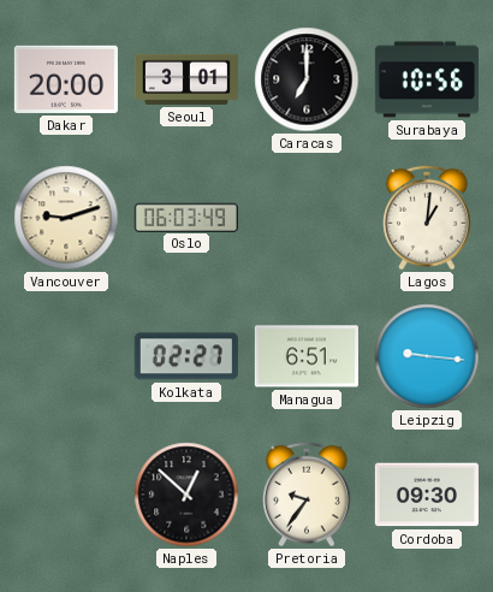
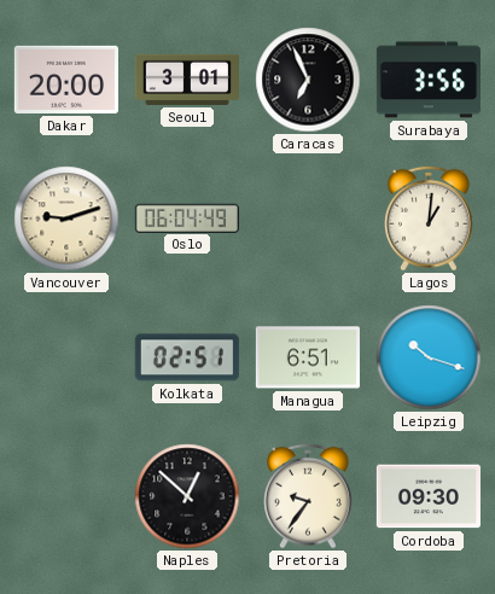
Caracas: 7:00 -> 6:56
Surabaya: 10:56 -> 3:56
Oslo: 06:03 -> 06:04
Kolkata: 02:27 -> 02:51
Leipzig: 9:16 -> 10:18
